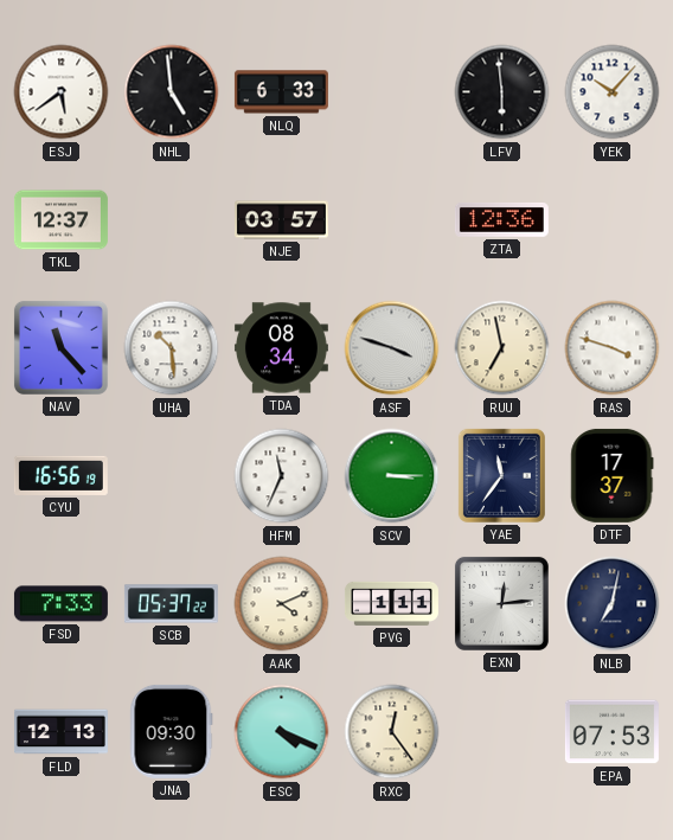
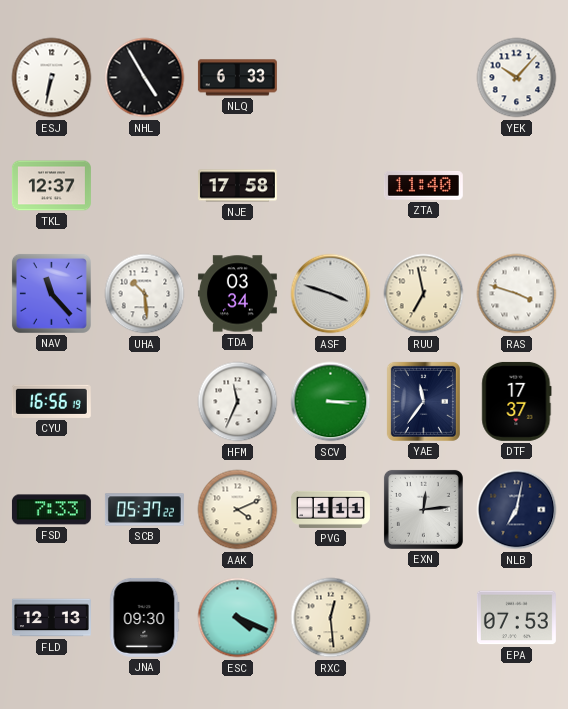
ESJ: 5:39 -> 6:32
NHL: 4:59 -> 4:55
LFV: 5:59 -> none
NJE: 03:57 -> 17:58
ZTA: 12:36 -> 11:40
TDA: 08:34 -> 03:34
RXC: 12:24 -> 12:29
